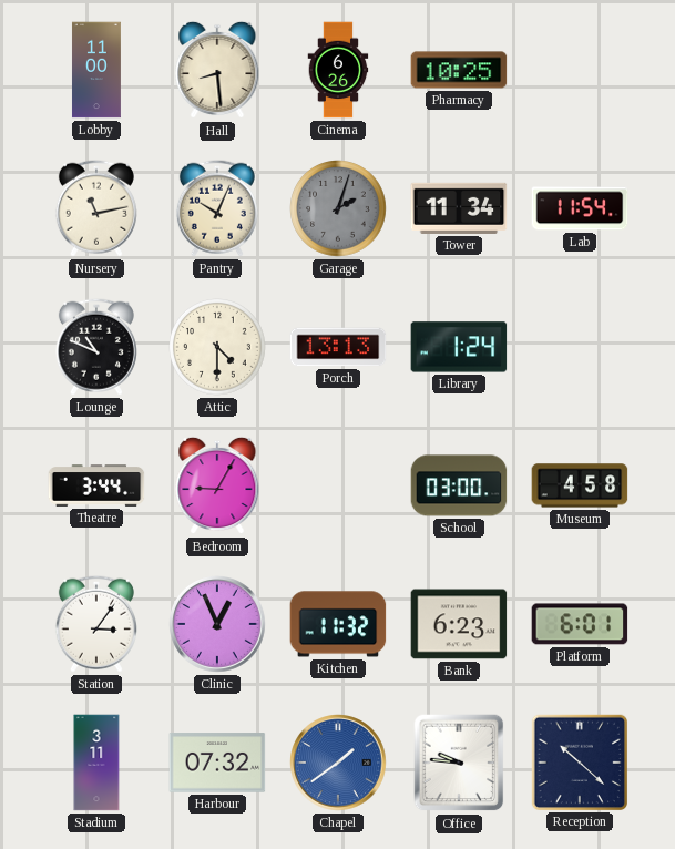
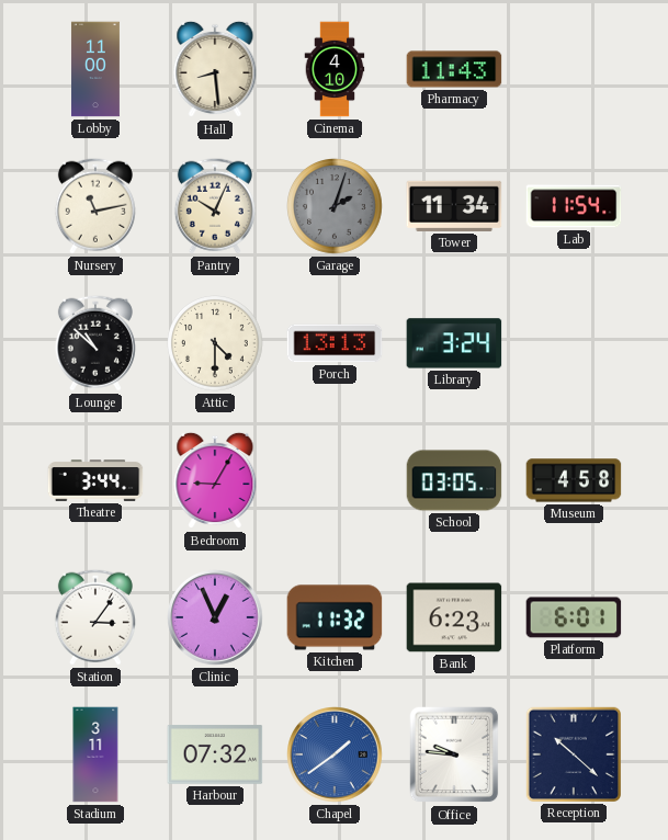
Cinema: 6:26 -> 4:10
Pharmacy: 10:25 -> 11:43
Lounge: 10:49 -> 10:52
Library: 1:24 -> 3:24
School: 03:00 -> 03:05
